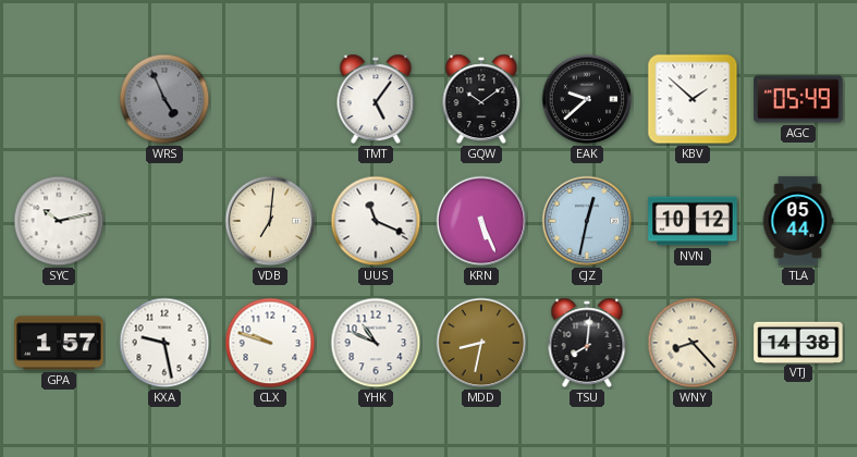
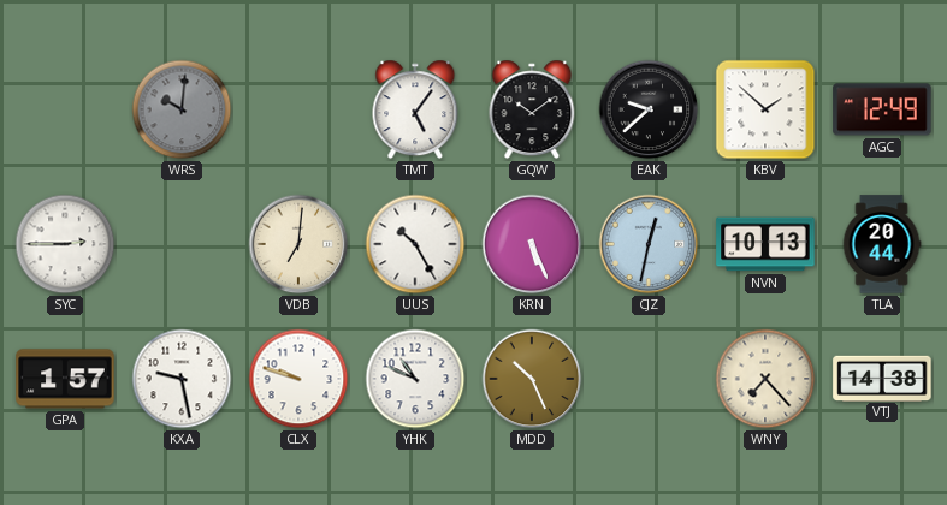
WRS: 4:56 -> 10:01
AGC: 05:49 -> 12:49
SYC: 10:13 -> 2:45
UUS: 11:19 -> 10:25
NVN: 10:12 -> 10:13
TLA: 05:44 -> 20:44
MDD: 8:32 -> 10:26
TSU: 8:01 -> none
WNY: 8:23 -> 7:23
